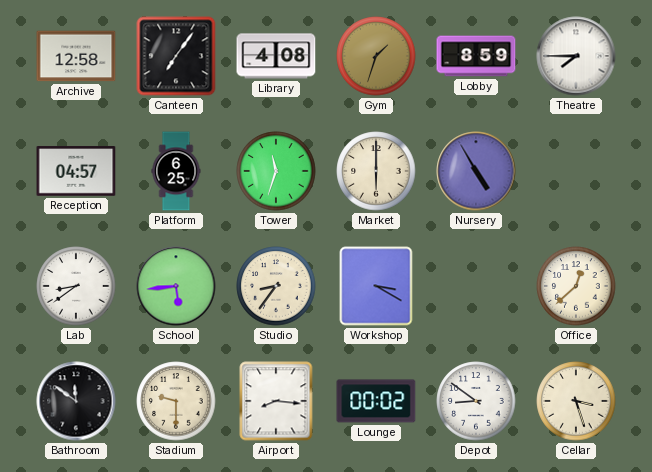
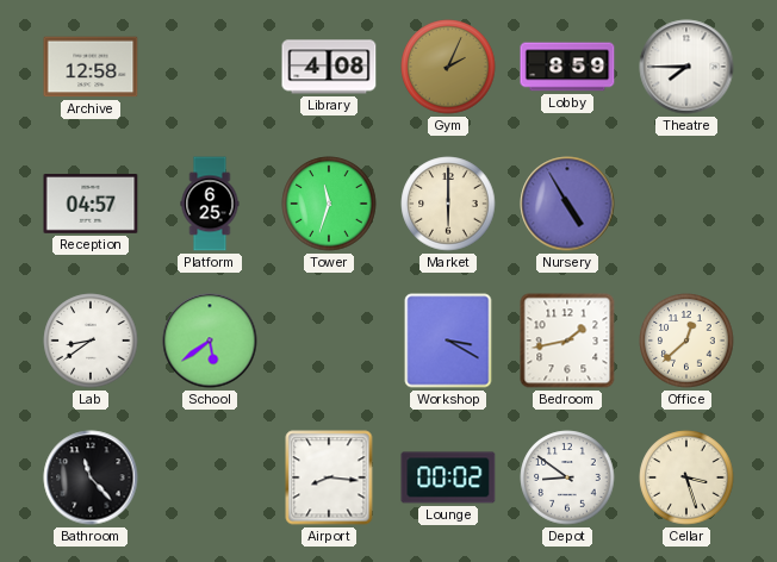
Canteen: 7:06 -> none
Gym: 1:33 -> 2:04
School: 5:44 -> 5:39
Studio: 8:36 -> none
Bedroom: none -> 1:43
Bathroom: 11:51 -> 11:23
Stadium: 9:30 -> none
